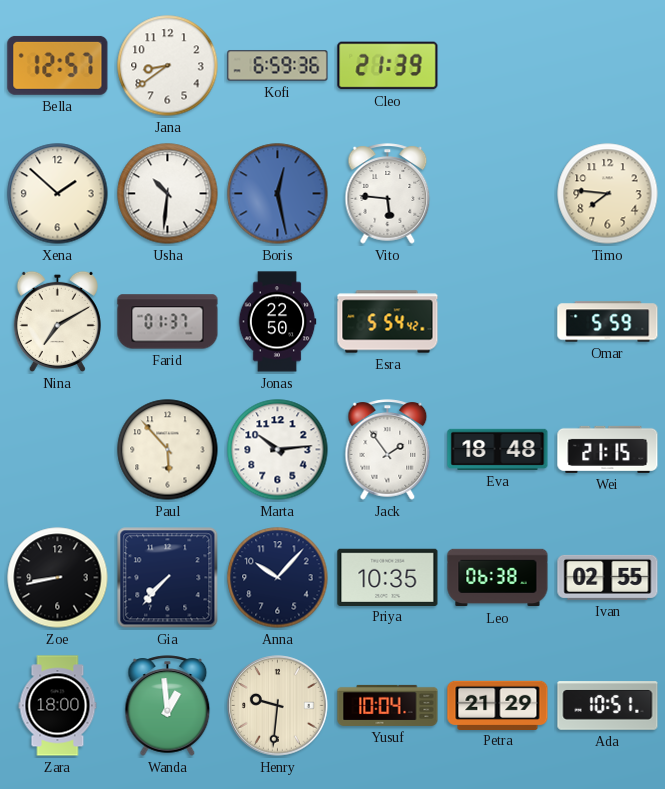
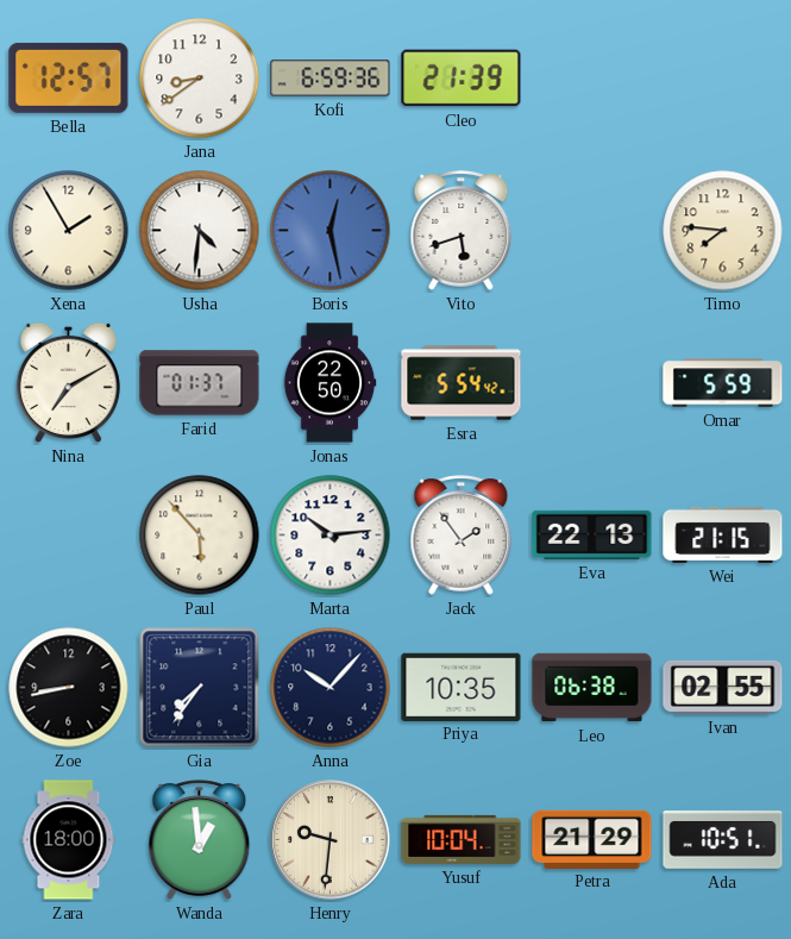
Xena: 1:52 -> 1:55
Usha: 10:31 -> 4:31
Vito: 5:46 -> 5:42
Eva: 18:48 -> 22:13
Gia: 7:37 -> 7:36
